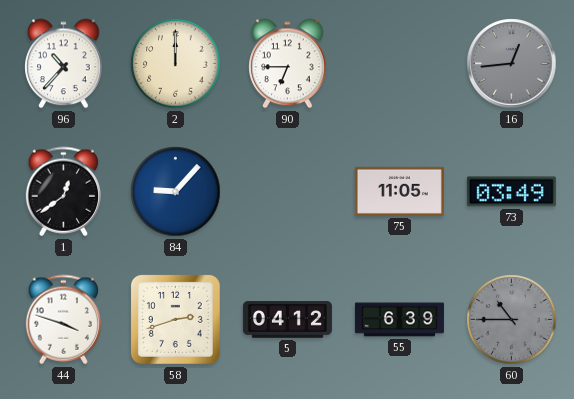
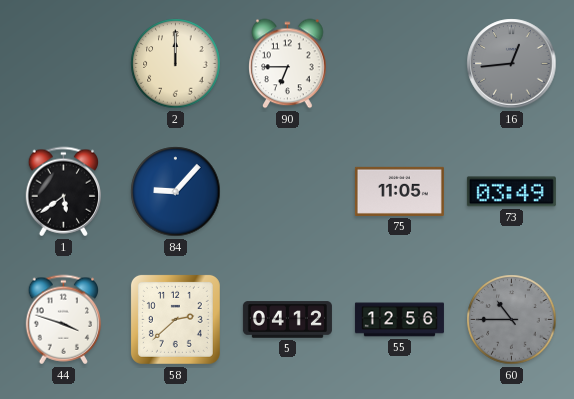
96: 10:37 -> none
1: 12:39 -> 5:39
58: 2:42 -> 2:38
55: 6:39 -> 12:56
